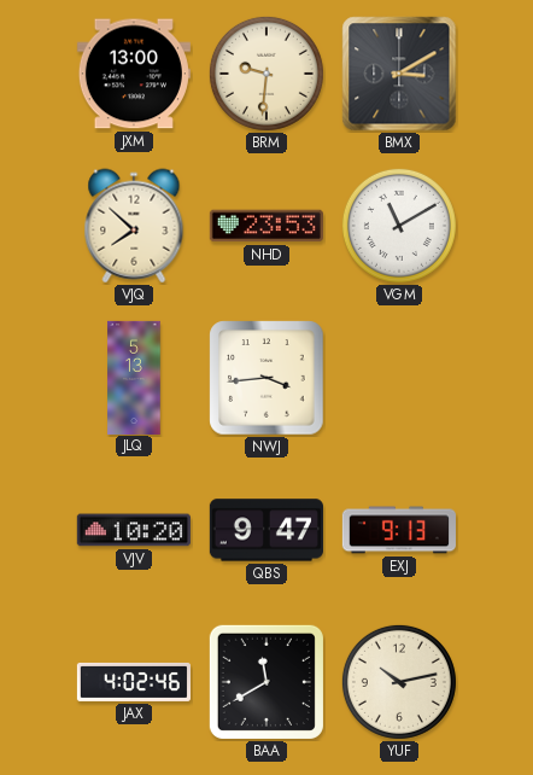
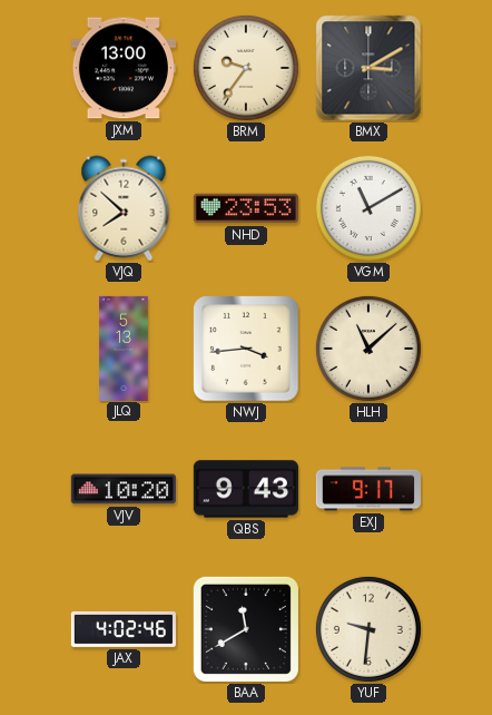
BRM: 9:31 -> 9:36
HLH: none -> 11:08
QBS: 9:47 -> 9:43
EXJ: 9:13 -> 9:17
YUF: 10:13 -> 9:31
